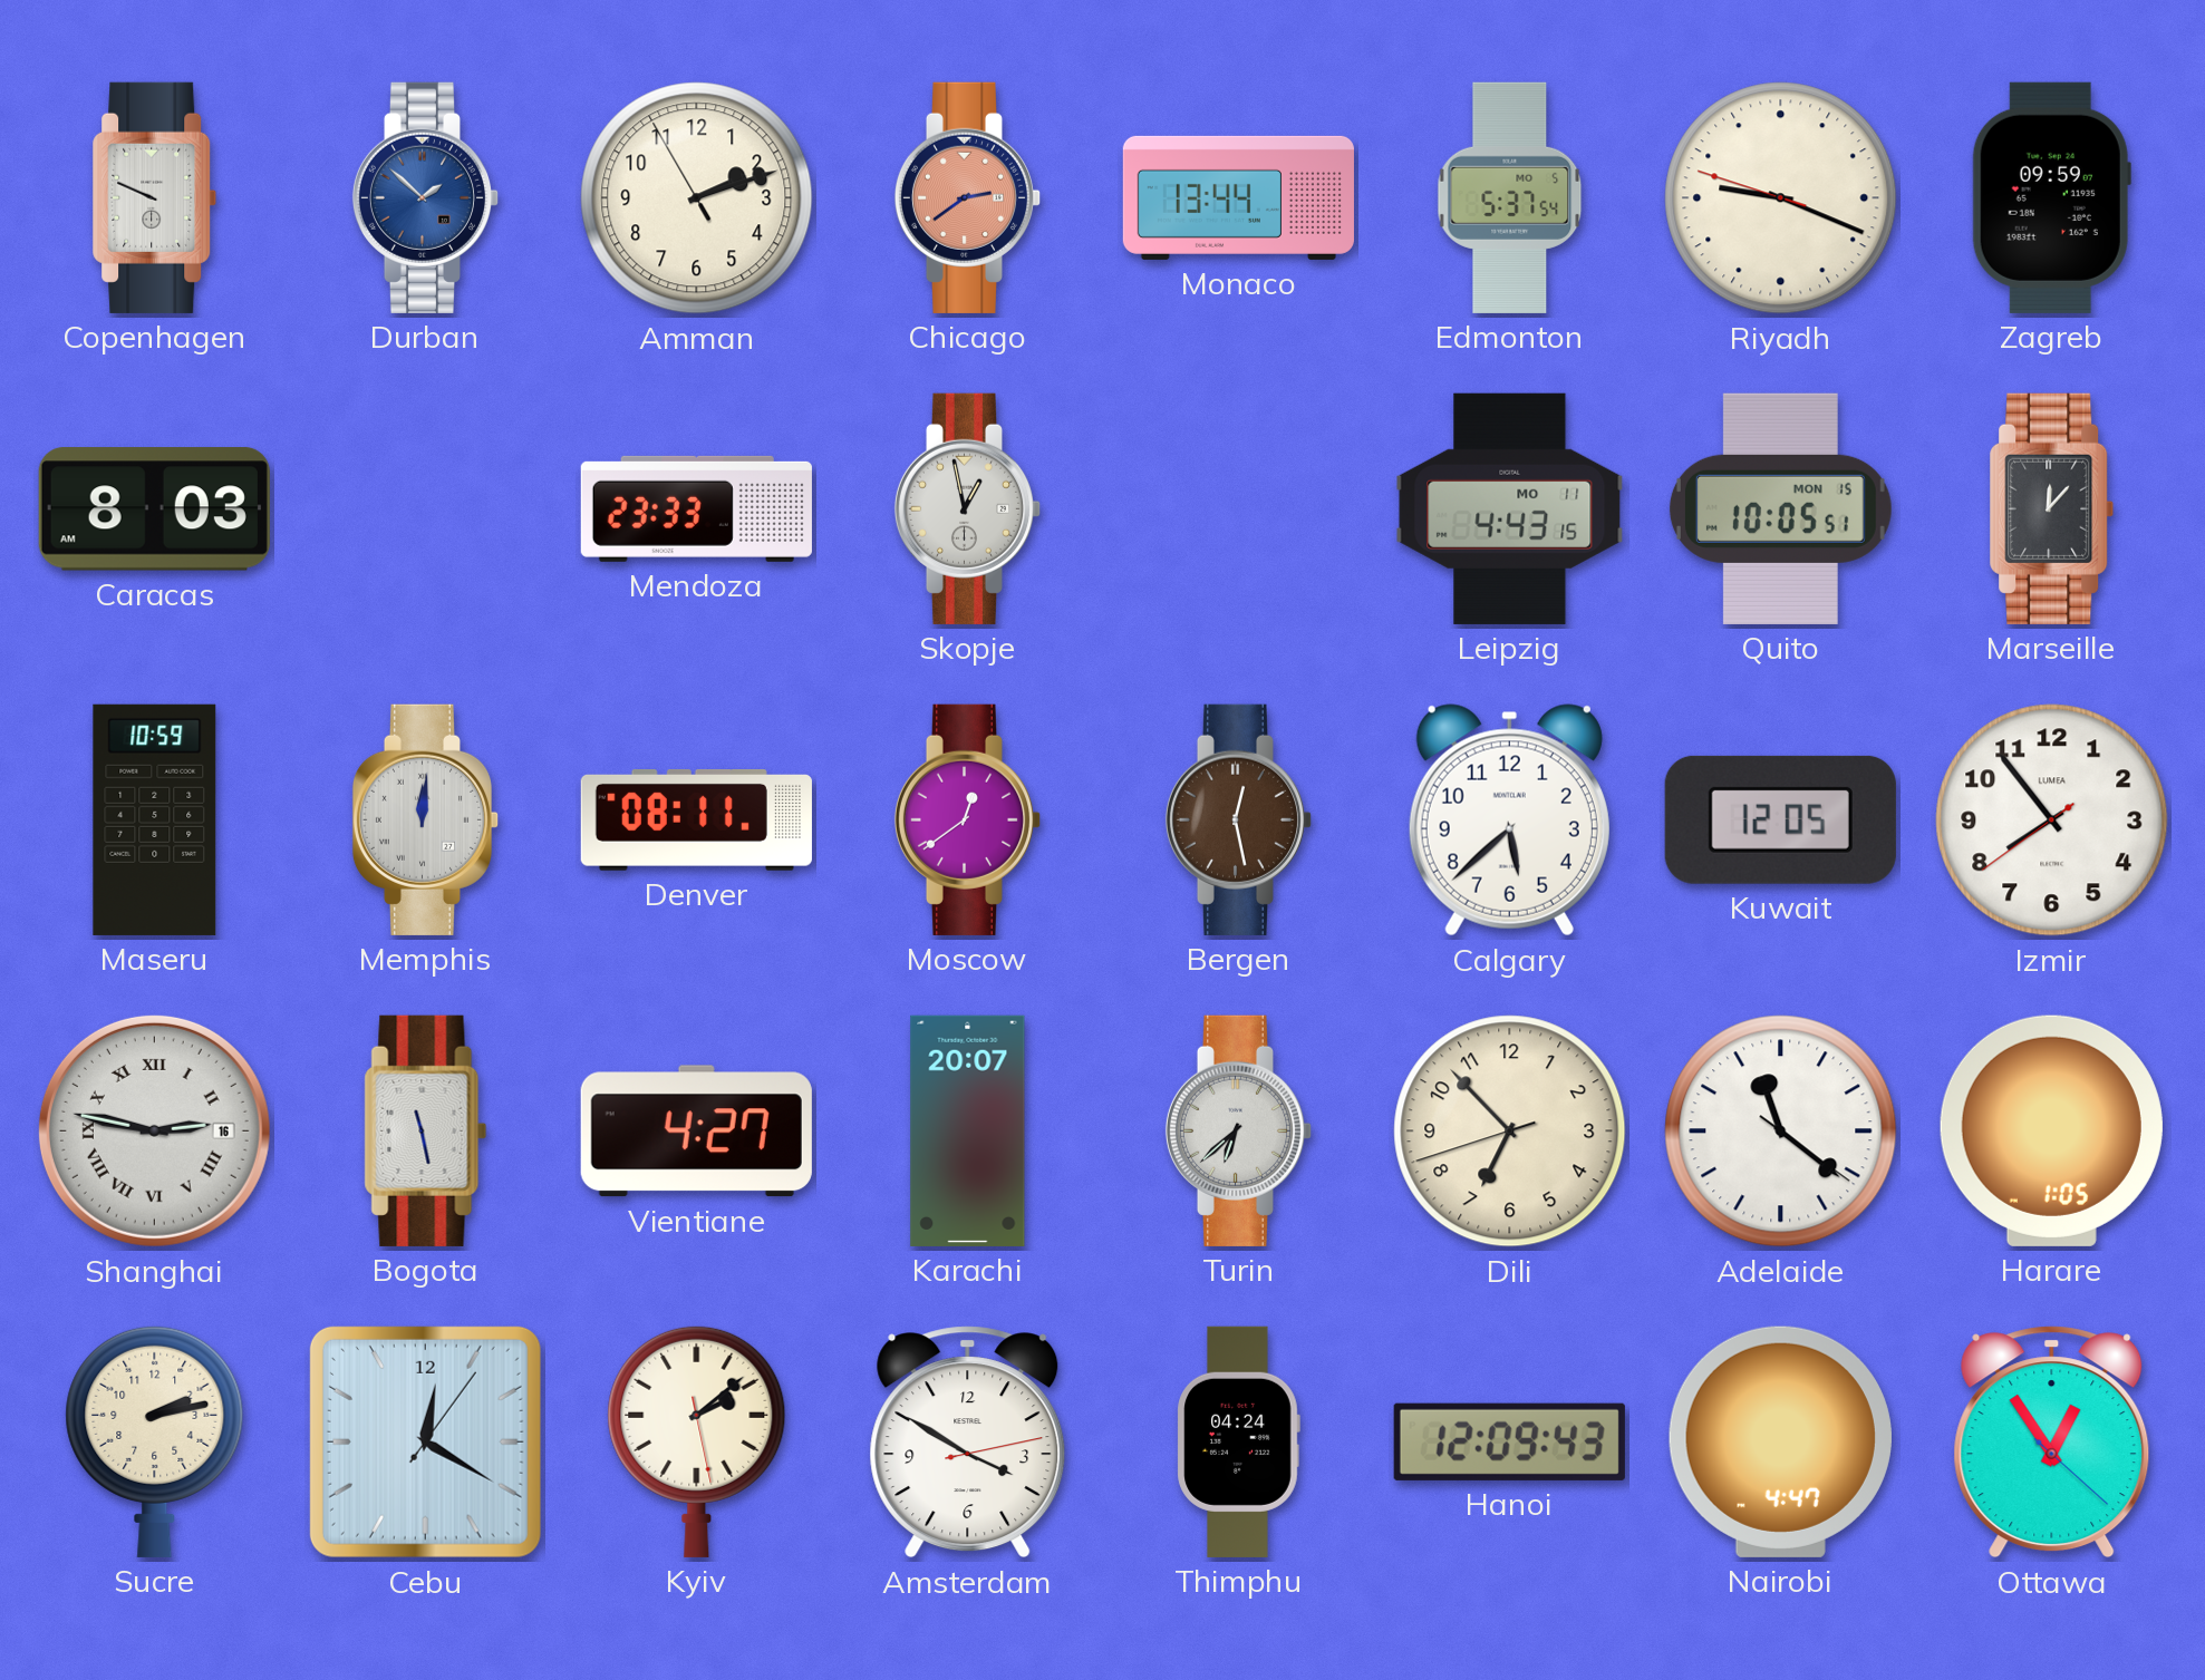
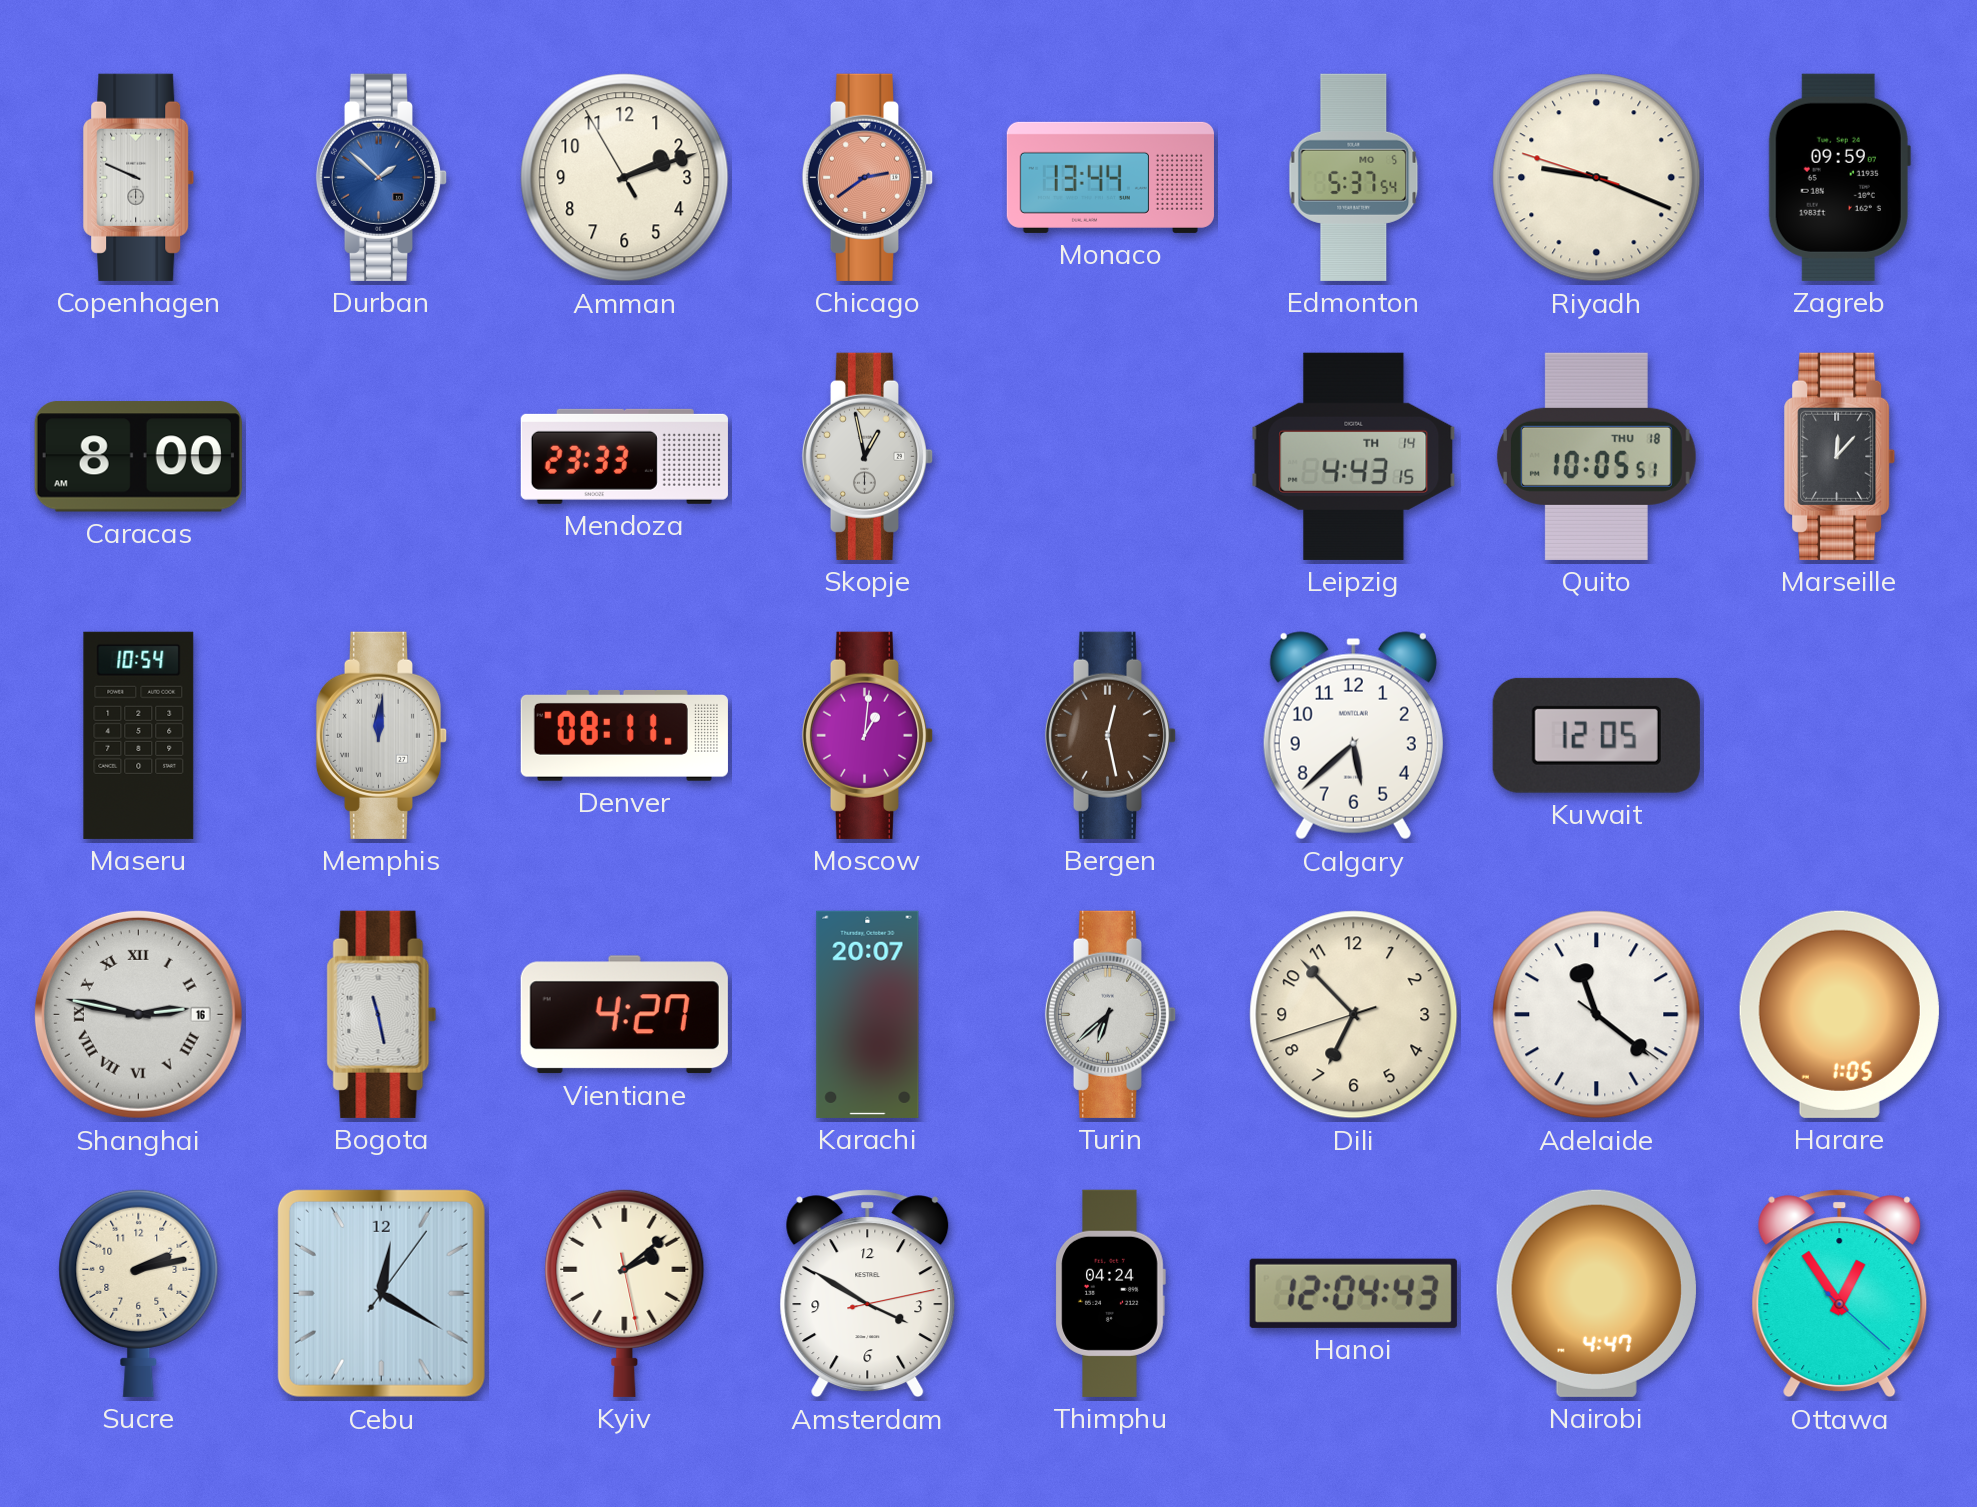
Caracas: 8:03 -> 8:00
Leipzig date: MO 11 -> TH 14
Quito date: MON 15 -> THU 18
Maseru: 10:59 -> 10:54
Moscow: 12:39 -> 1:01
Izmir: 7:53 -> none
Hanoi: 12:09 -> 12:04
